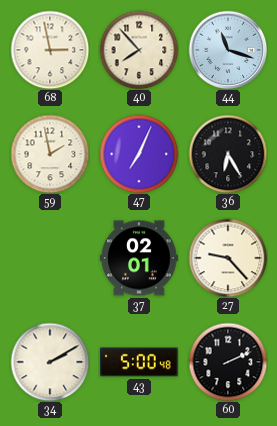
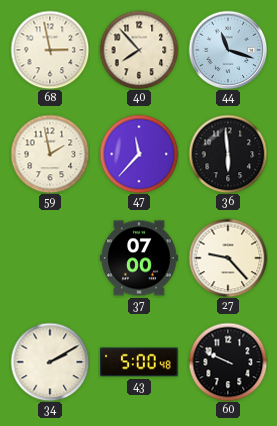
47: 7:04 -> 11:37
36: 6:25 -> 5:59
37: 02:01 -> 07:00
60: 2:11 -> 9:49
